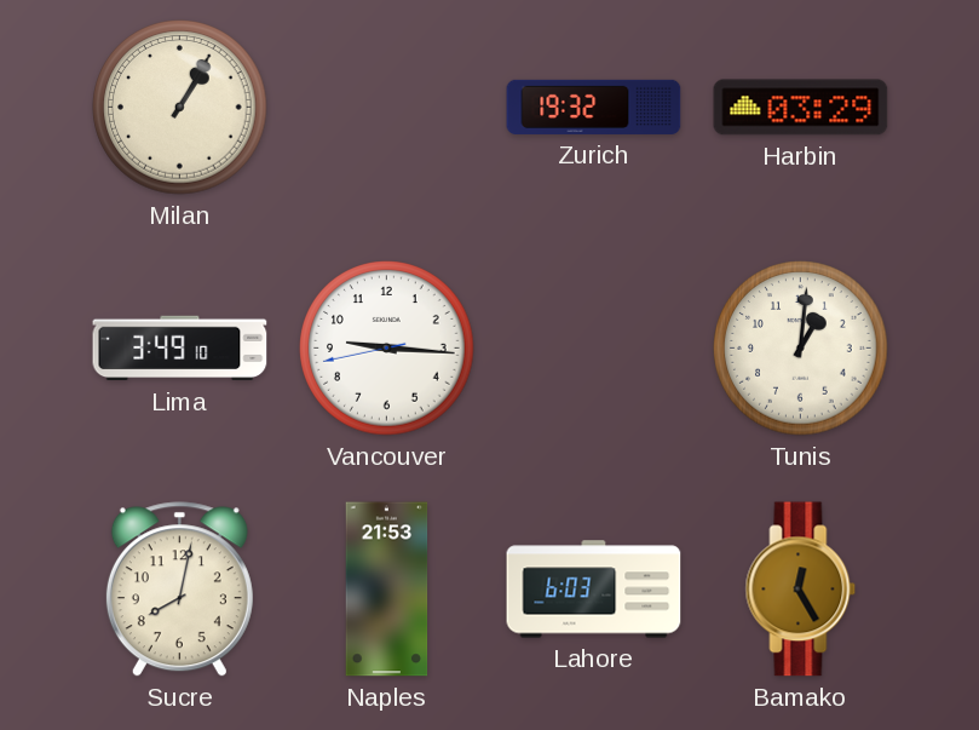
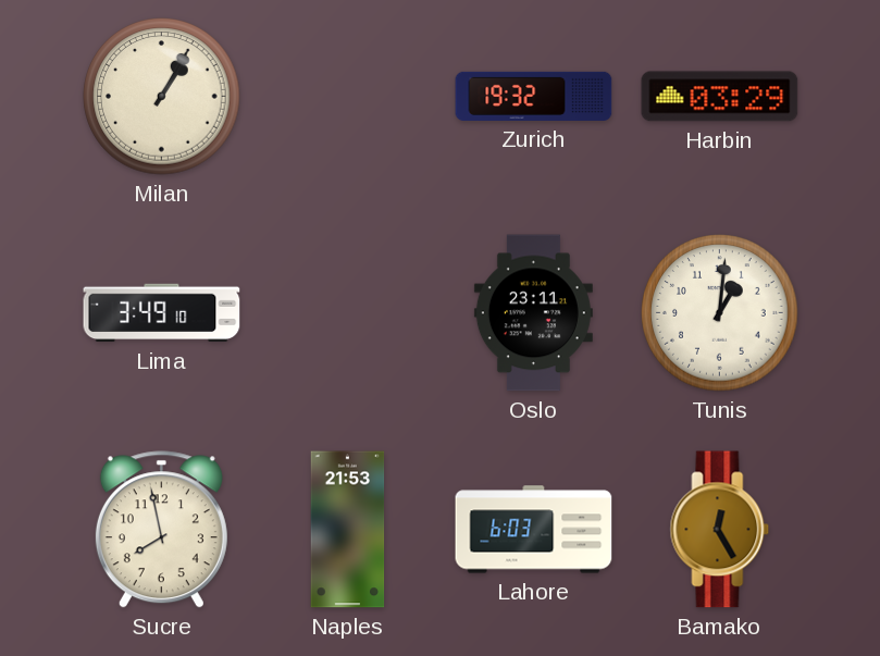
Vancouver: 9:15 -> none
Oslo: none -> 23:11
Sucre: 8:02 -> 7:58
